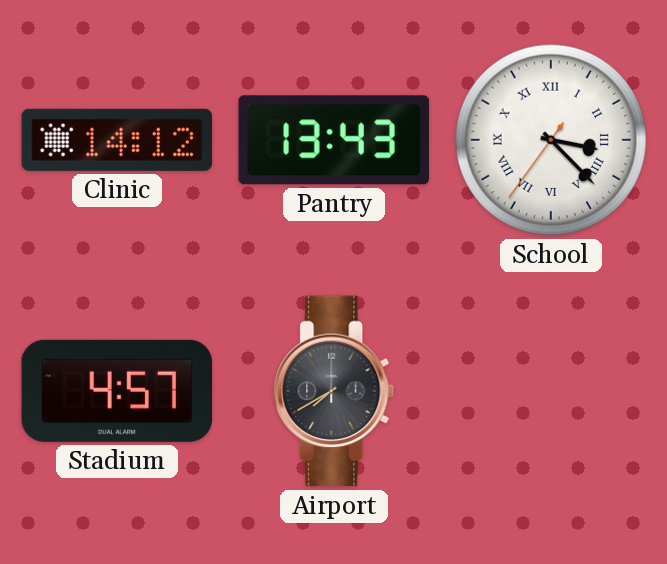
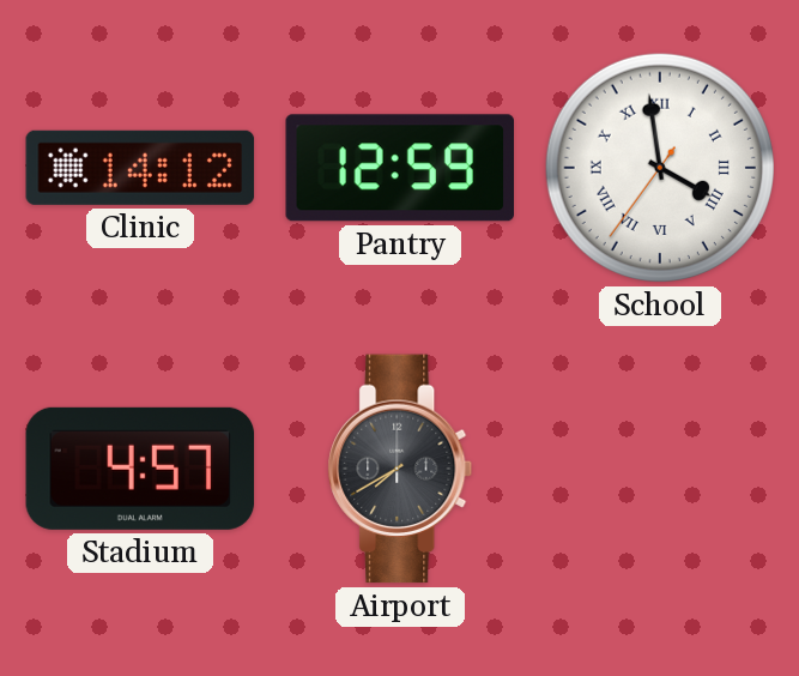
Pantry: 13:43 -> 12:59
School: 3:22 -> 3:58
